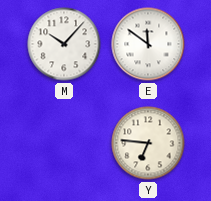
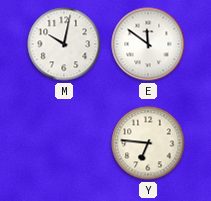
M: 10:07 -> 10:02
